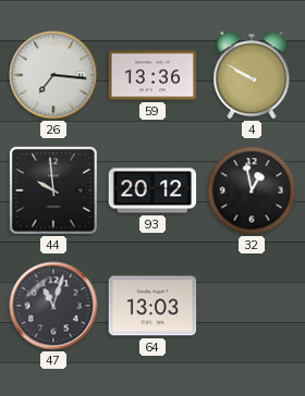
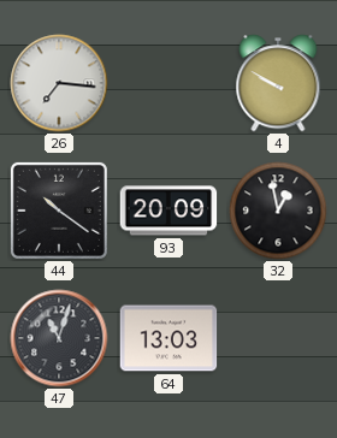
59: 13:36 -> none
44: 9:59 -> 10:21
93: 20:12 -> 20:09
